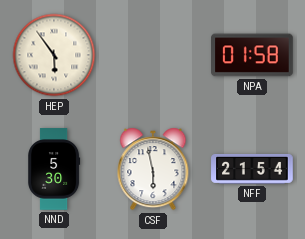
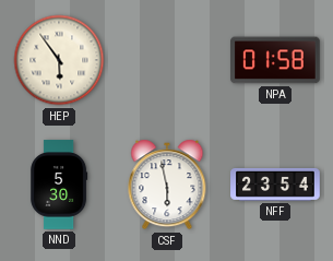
NFF: 21:54 -> 23:54
